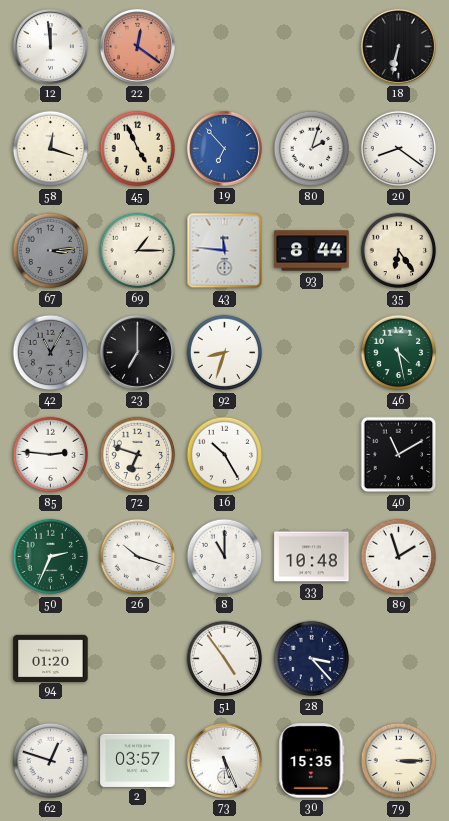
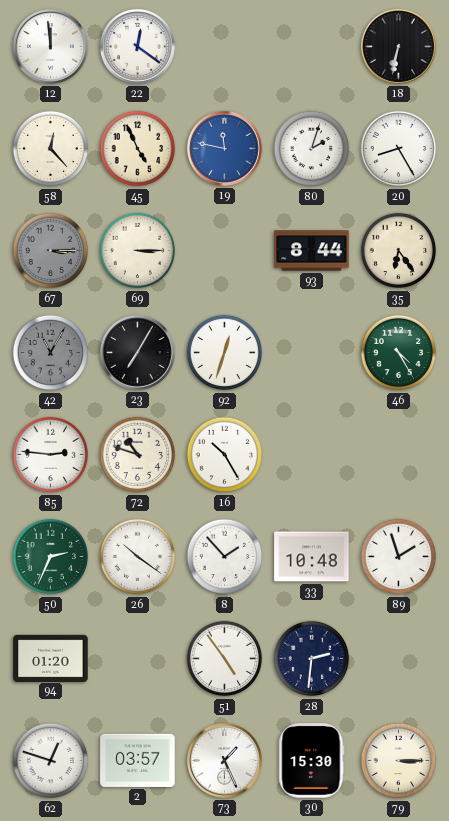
22 dial: salmon -> white
58: 12:18 -> 12:23
19: 6:53 -> 11:47
20: 8:21 -> 8:25
67: 3:14 -> 3:15
69: 1:15 -> 3:15
43: 11:46 -> none
23: 7:00 -> 7:05
92: 8:33 -> 12:33
46: 4:28 -> 4:25
72: 6:48 -> 10:48
40: 11:10 -> none
26: 10:18 -> 10:21
8: 11:00 -> 1:53
28: 3:23 -> 2:31
73: 5:26 -> 1:26
30: 15:35 -> 15:30
